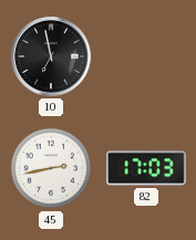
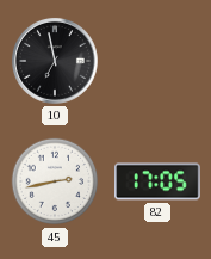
82: 17:03 -> 17:05
